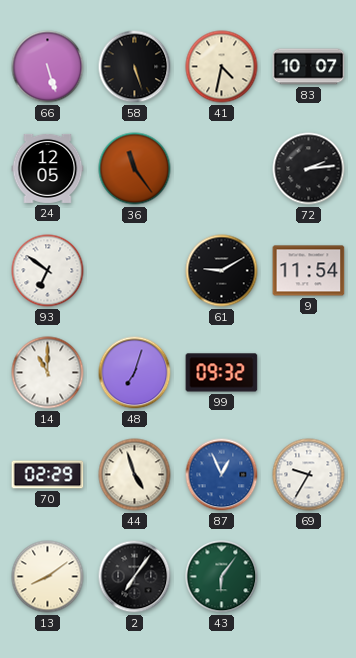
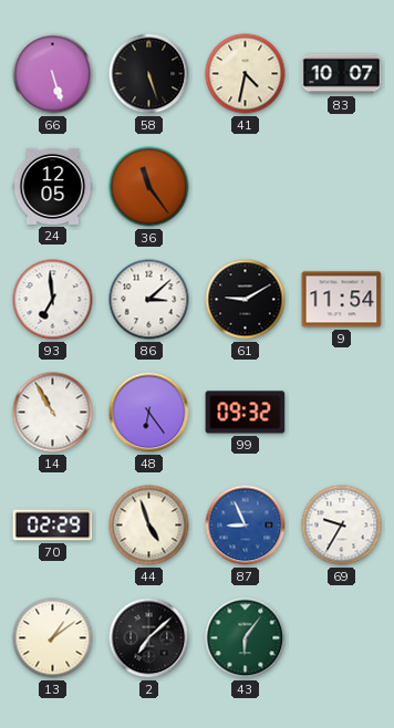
72: 2:14 -> none
93: 6:51 -> 6:59
86: none -> 3:08
14: 11:00 -> 10:55
48: 7:03 -> 6:24
87: 12:56 -> 8:56
13: 8:09 -> 1:09
2: 7:06 -> 7:08
